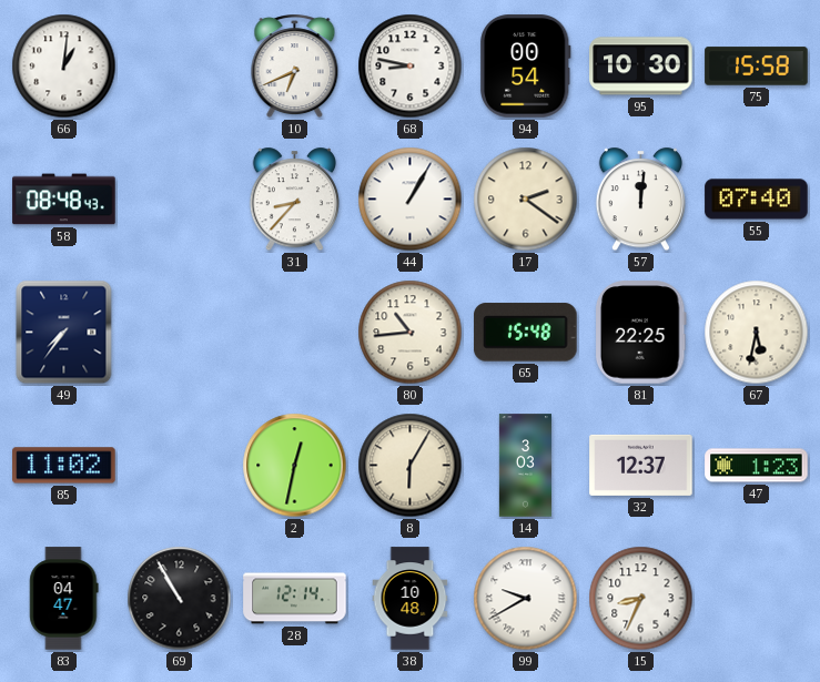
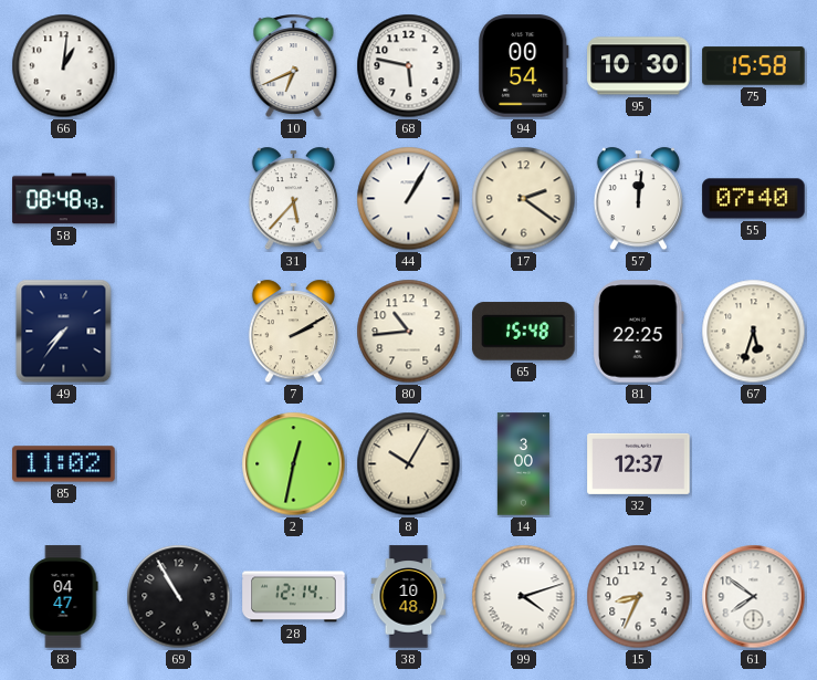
68: 8:47 -> 5:47
31: 8:37 -> 5:37
7: none -> 2:10
67: 5:32 -> 5:33
8: 6:05 -> 10:05
14: 3:03 -> 3:00
47: 1:23 -> none
99: 9:40 -> 4:12
61: none -> 7:51
